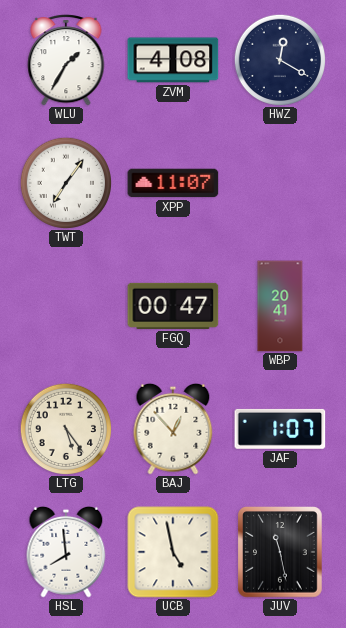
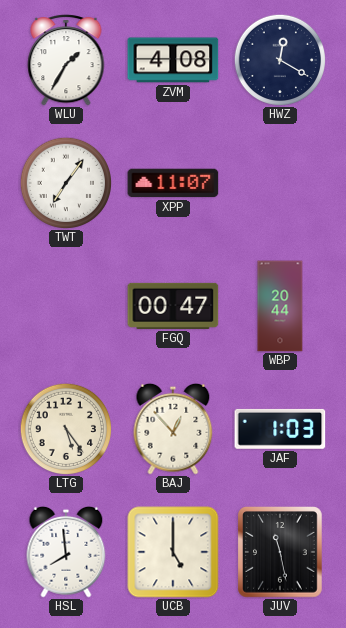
WBP: 20:41 -> 20:44
JAF: 1:07 -> 1:03
UCB: 4:58 -> 5:00
